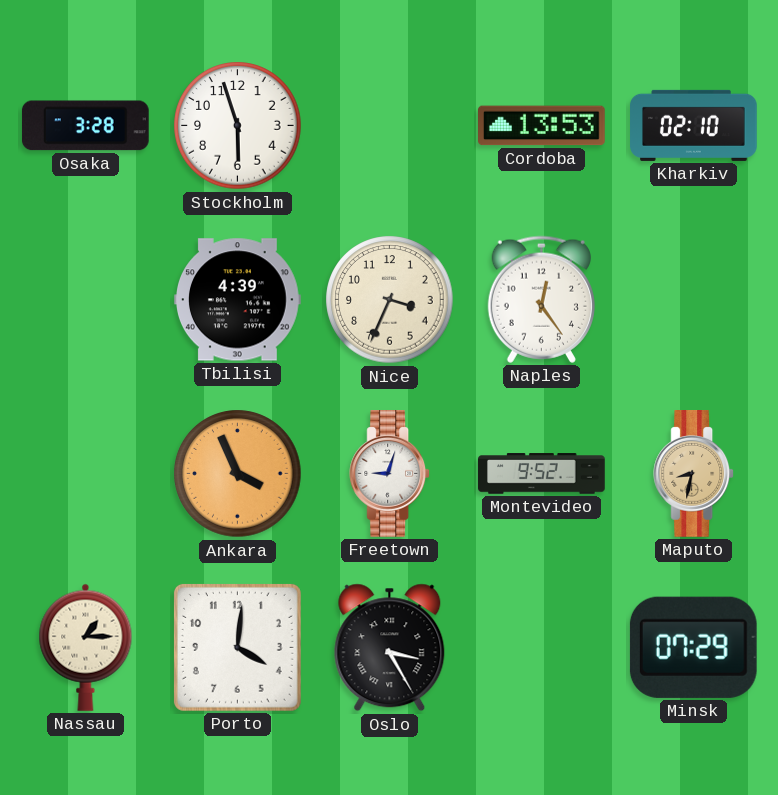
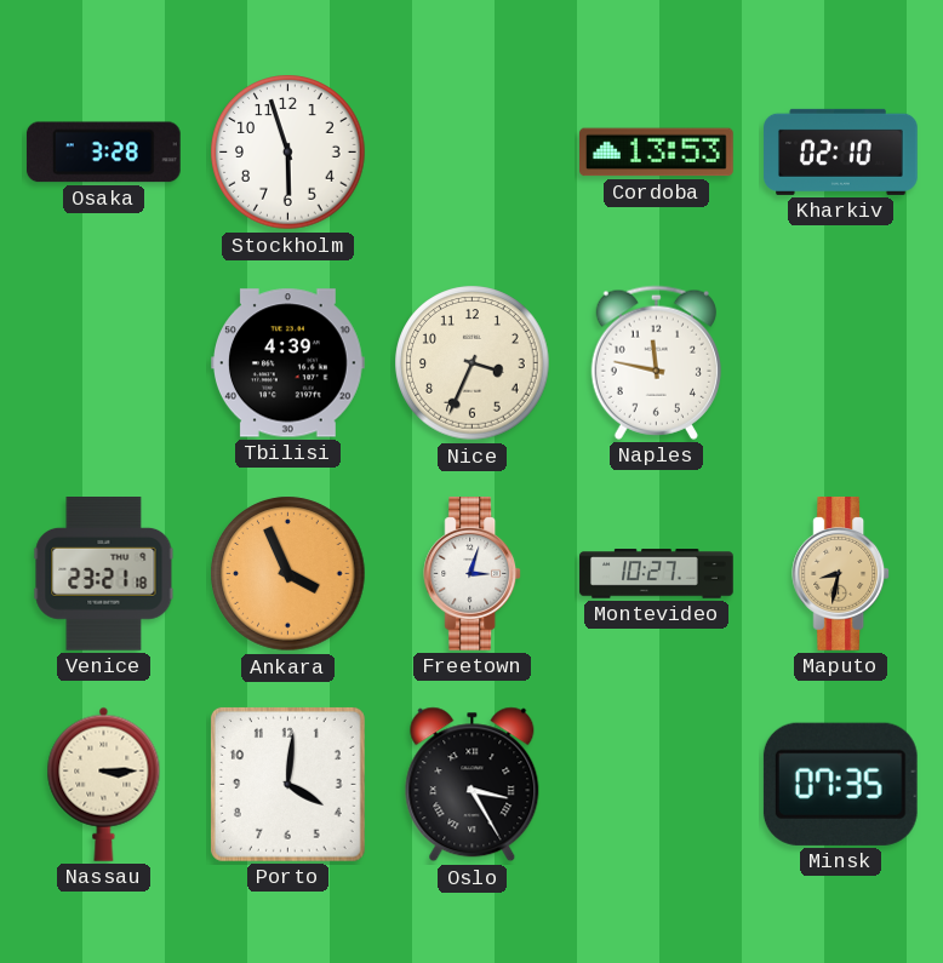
Naples: 12:24 -> 11:47
Venice: none -> 23:21
Freetown: 9:03 -> 3:03
Montevideo: 9:52 -> 10:27
Nassau: 1:15 -> 3:15
Minsk: 07:29 -> 07:35
